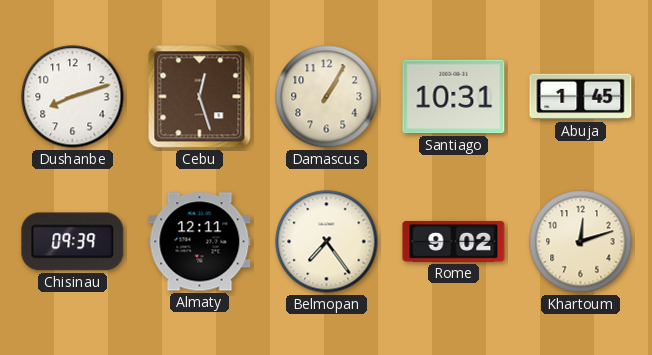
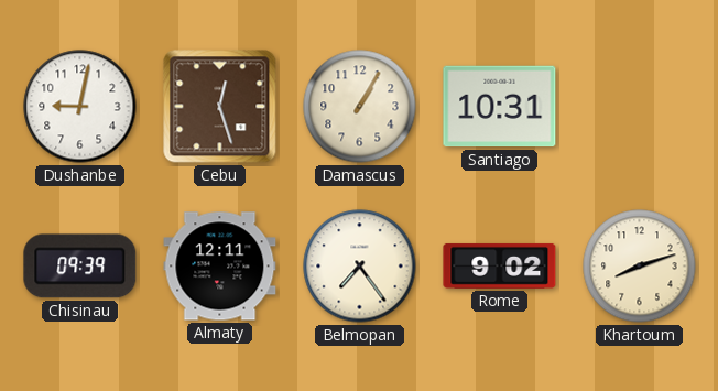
Dushanbe: 8:12 -> 9:02
Abuja: 1:45 -> none
Khartoum: 12:12 -> 8:12
